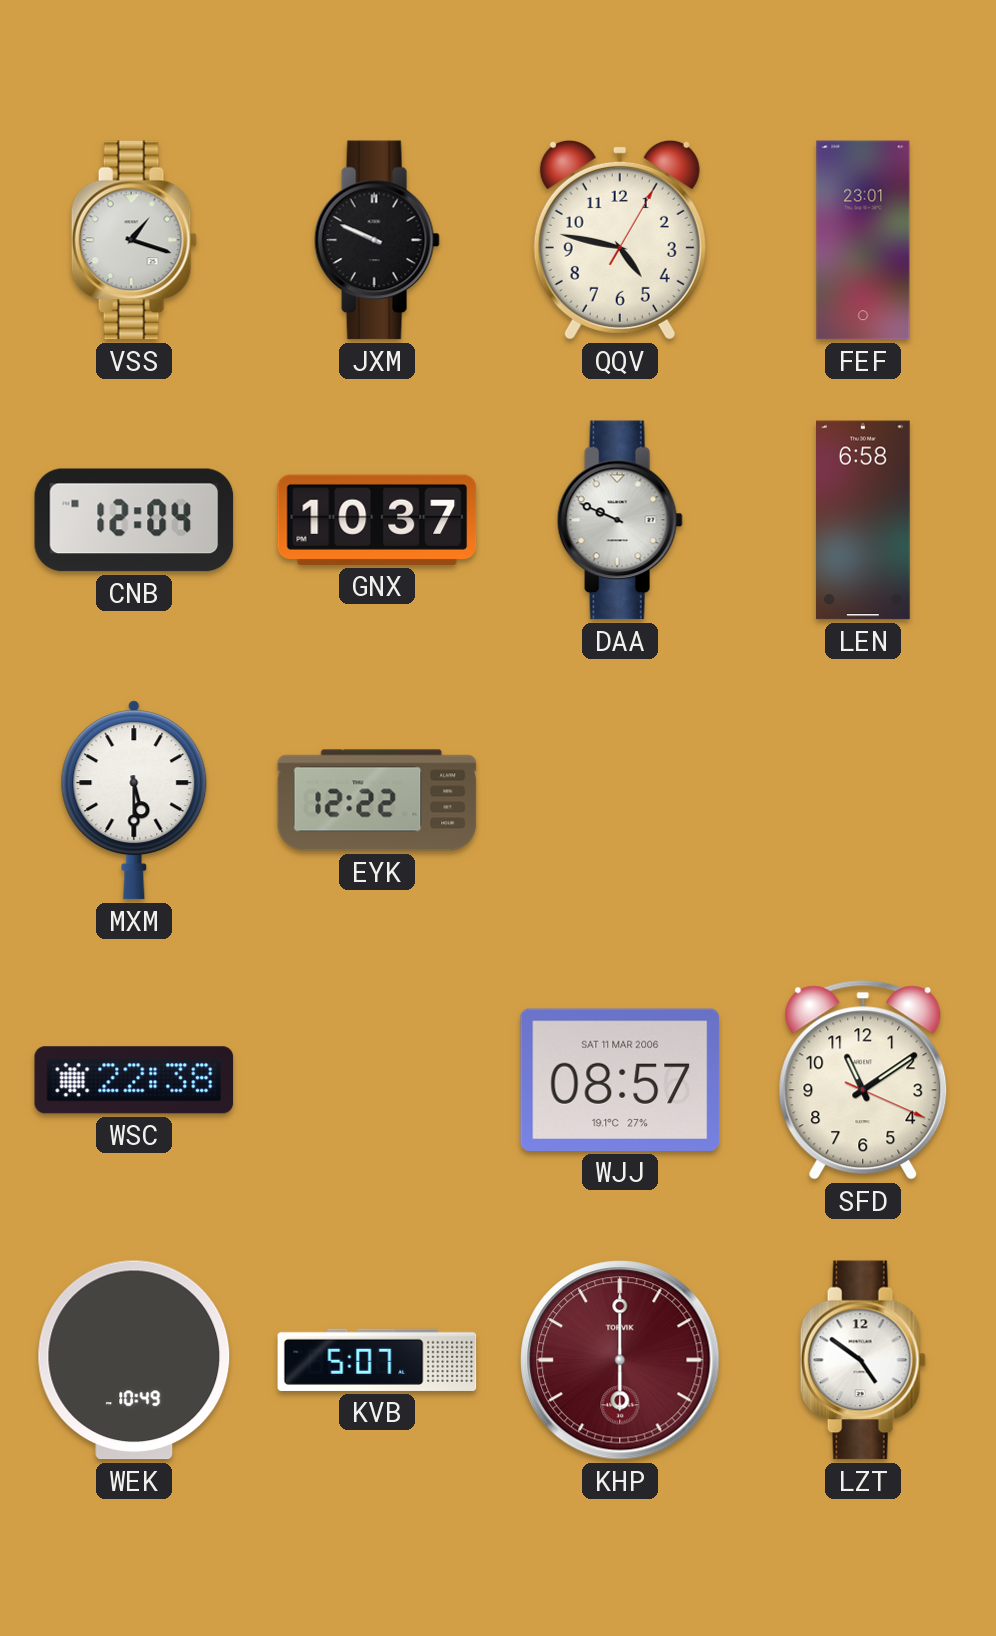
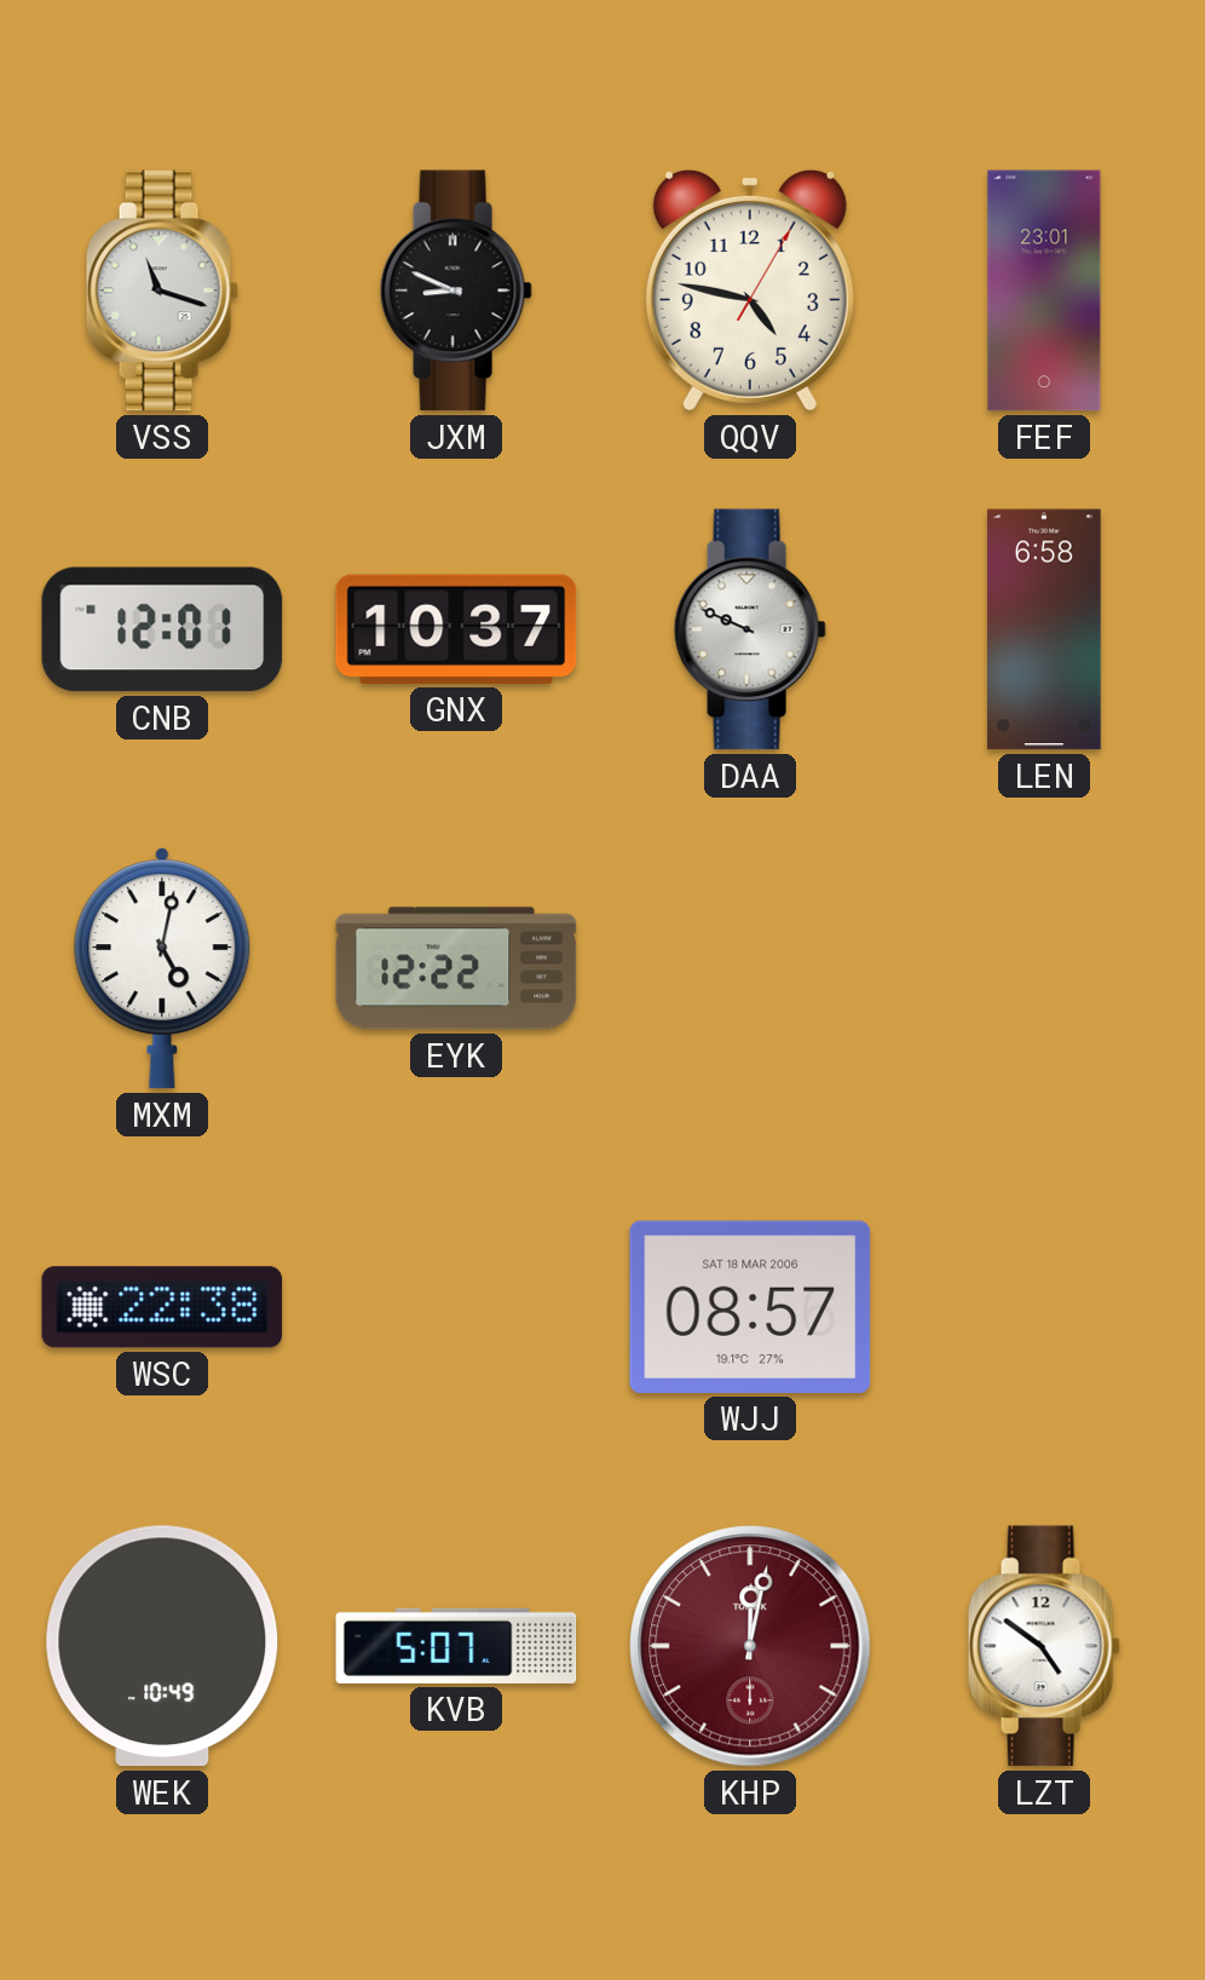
VSS: 1:18 -> 11:18
JXM: 9:49 -> 8:49
CNB: 12:04 -> 12:01
MXM: 5:30 -> 5:02
WJJ date: SAT 11 MAR 2006 -> SAT 18 MAR 2006
SFD: 11:09 -> none
KHP: 6:00 -> 12:02
